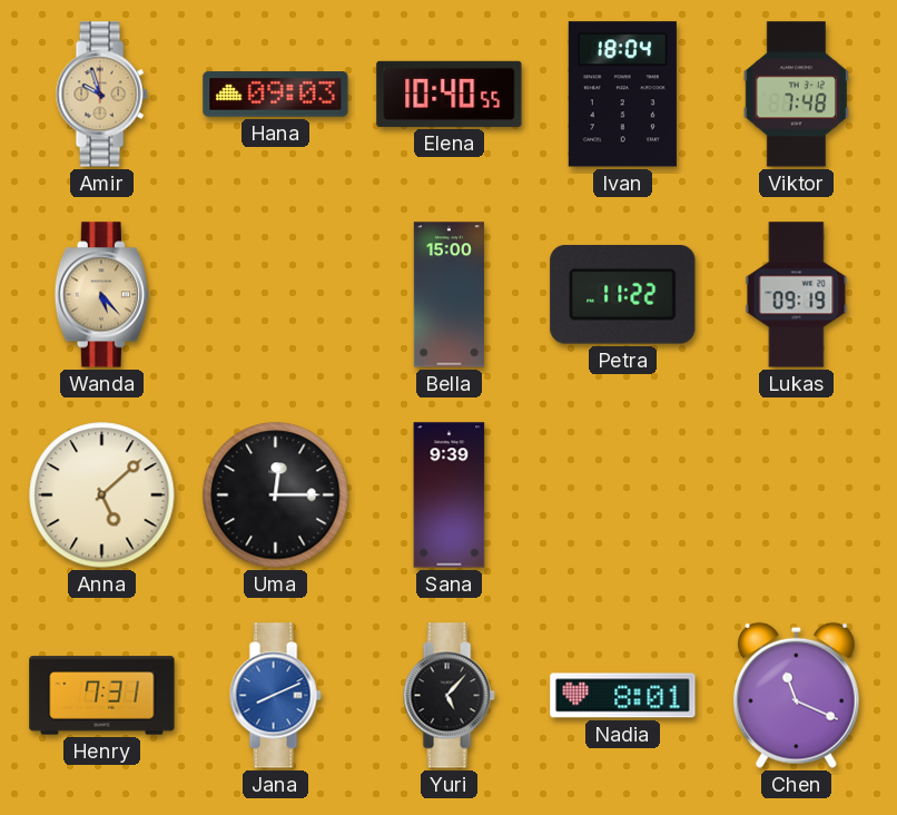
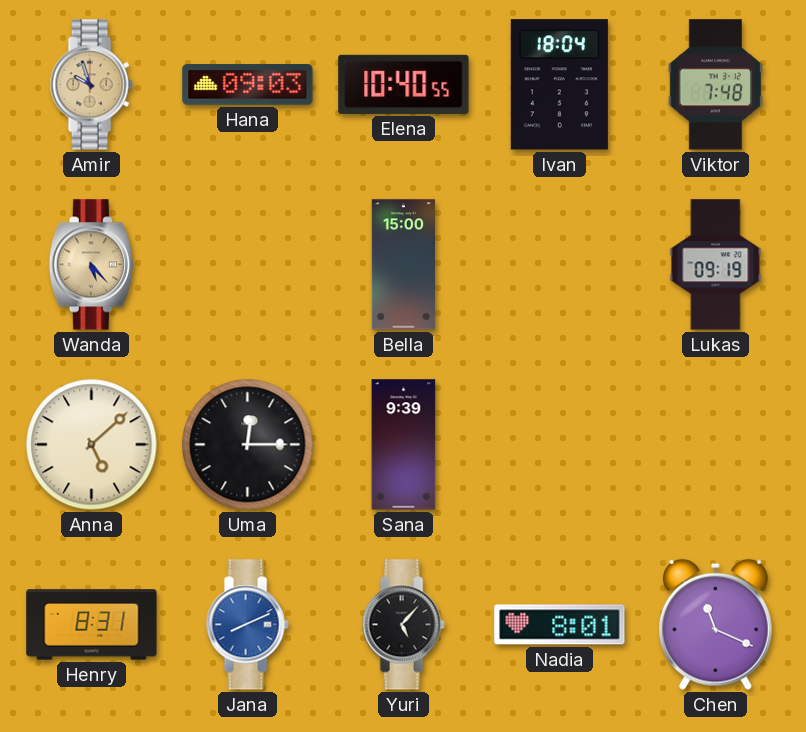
Petra: 11:22 -> none
Henry: 7:31 -> 8:31
